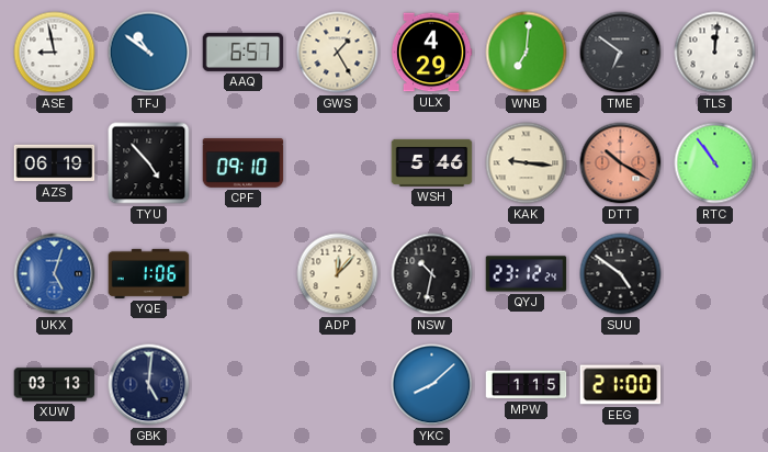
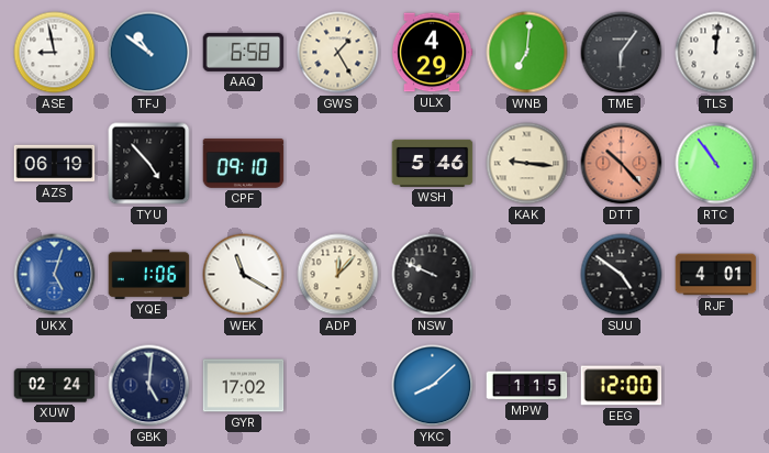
AAQ: 6:57 -> 6:58
TME: 6:51 -> 6:06
DTT: 10:20 -> 10:23
WEK: none -> 11:20
NSW: 10:32 -> 9:49
QYJ: 23:12 -> none
RJF: none -> 4:01
XUW: 03:13 -> 02:24
GYR: none -> 17:02
EEG: 21:00 -> 12:00
